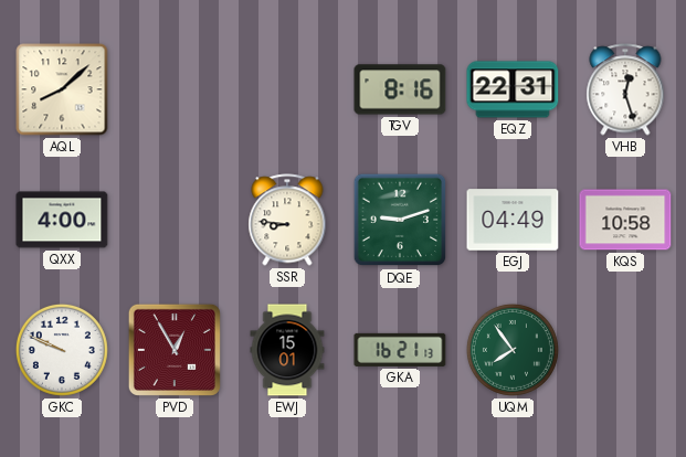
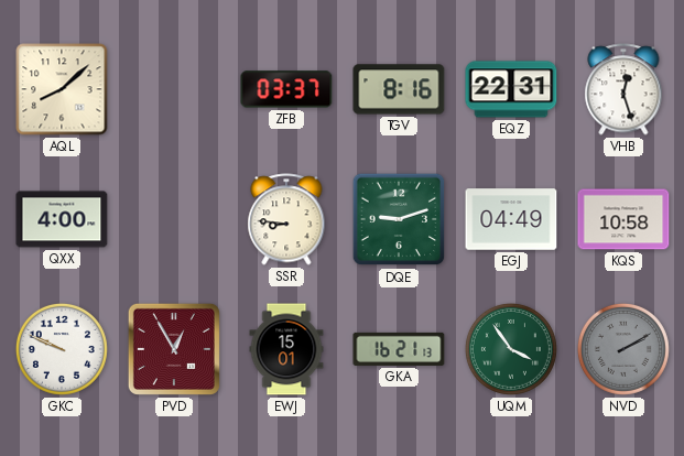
ZFB: none -> 03:37
UQM: 7:54 -> 3:54
NVD: none -> 2:10
